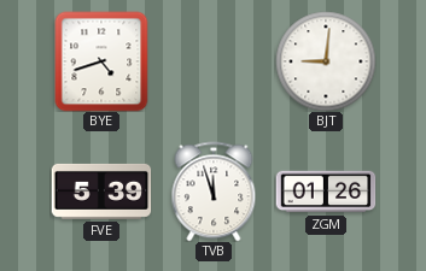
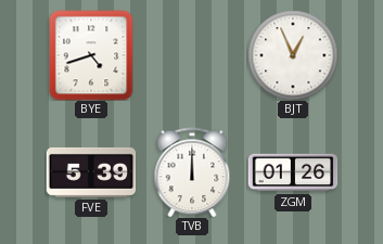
BJT: 9:01 -> 12:56
TVB: 11:57 -> 12:00
